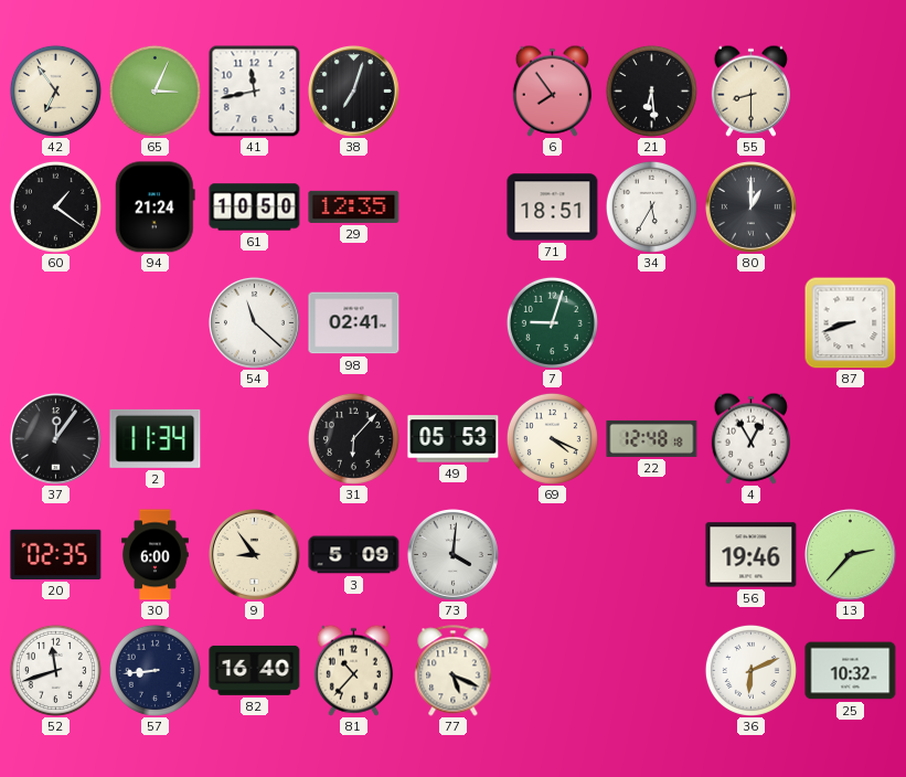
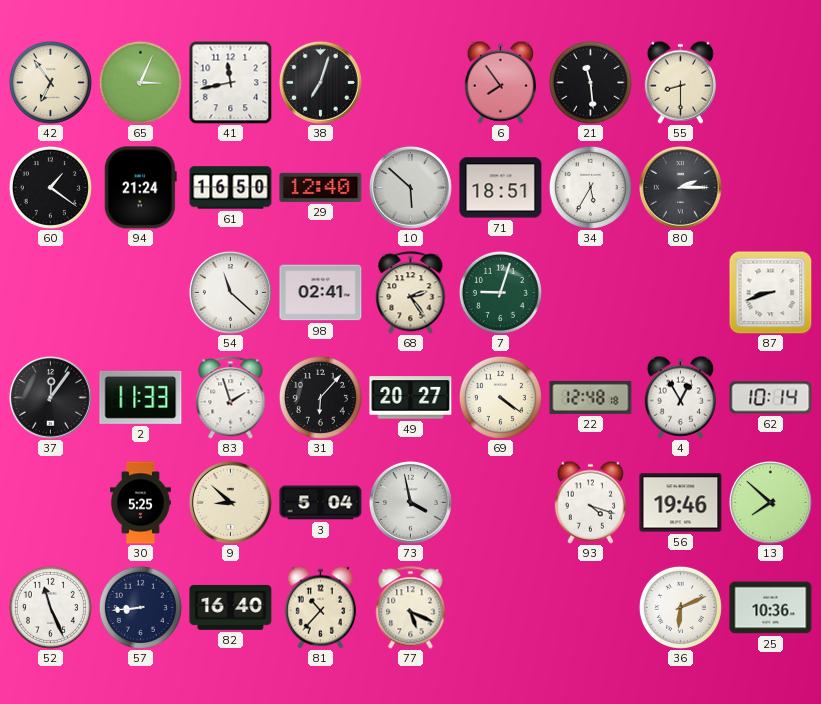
21: 6:29 -> 11:29
61: 10:50 -> 16:50
29: 12:35 -> 12:40
10: none -> 5:52
80: 1:00 -> 2:15
68: none -> 2:24
2: 11:34 -> 11:33
83: none -> 1:57
49: 05:53 -> 20:27
69: 4:19 -> 4:21
62: none -> 10:14
20: 02:35 -> none
30: 6:00 -> 5:25
9: 8:54 -> 8:52
3: 5:09 -> 5:04
73: 4:01 -> 3:58
93: none -> 4:18
13: 2:37 -> 7:52
52: 11:42 -> 11:26
25: 10:32 -> 10:36
